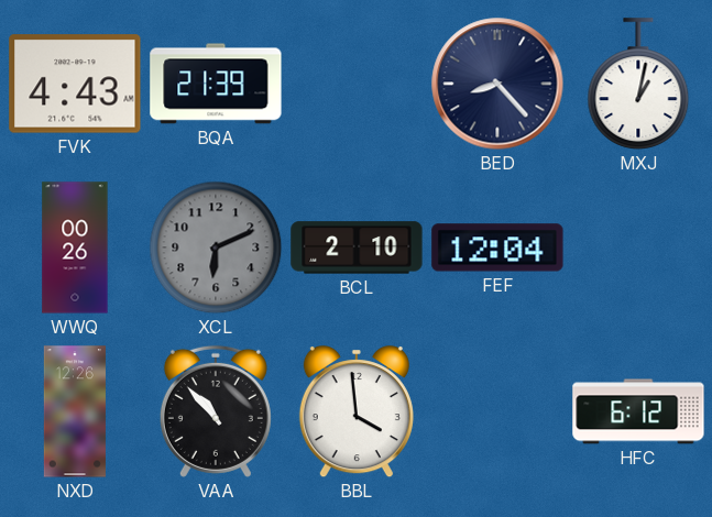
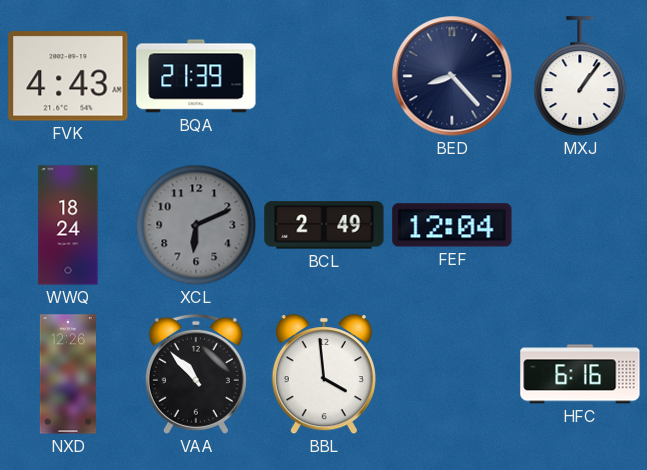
MXJ: 1:02 -> 1:06
WWQ: 00:26 -> 18:24
BCL: 2:10 -> 2:49
HFC: 6:12 -> 6:16
